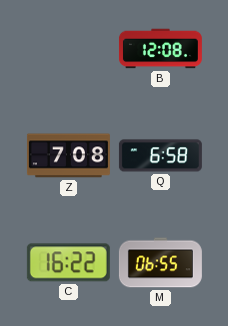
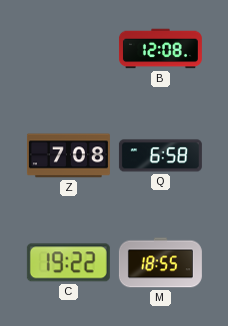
C: 16:22 -> 19:22
M: 06:55 -> 18:55
